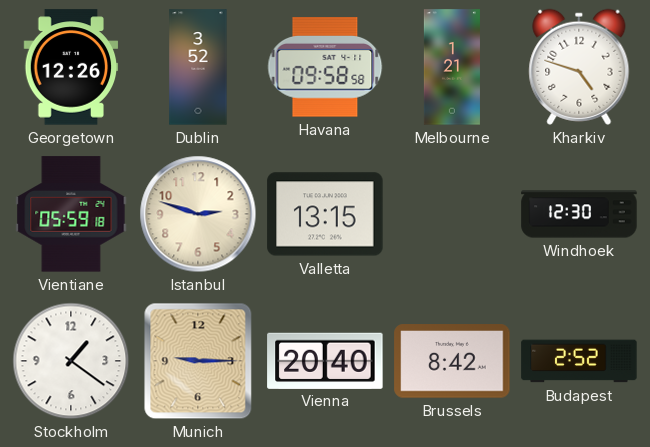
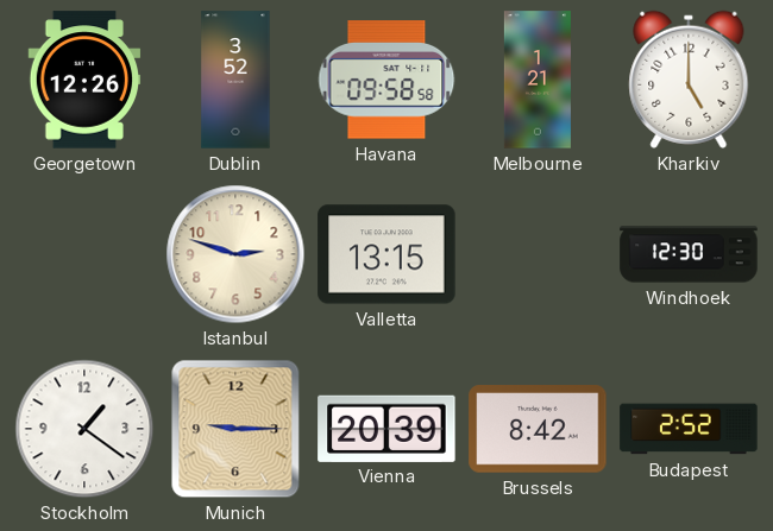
Kharkiv: 4:48 -> 5:00
Vientiane: 05:59 -> none
Vienna: 20:40 -> 20:39
